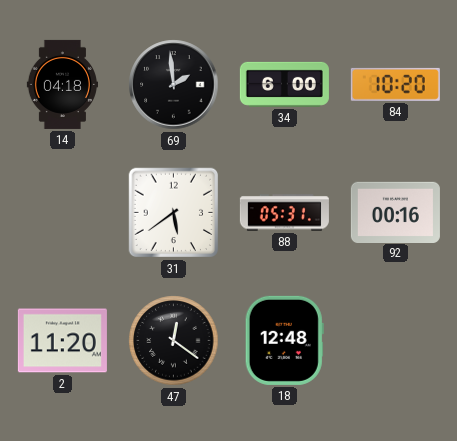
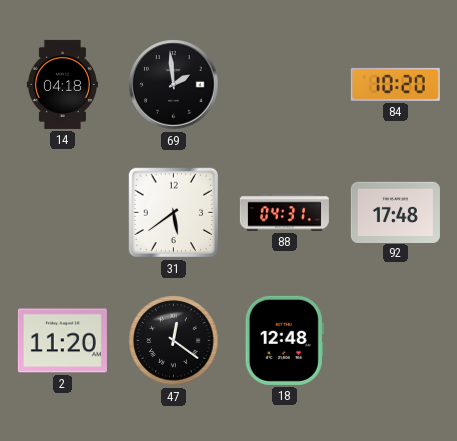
34: 6:00 -> none
88: 05:31 -> 04:31
92: 00:16 -> 17:48
